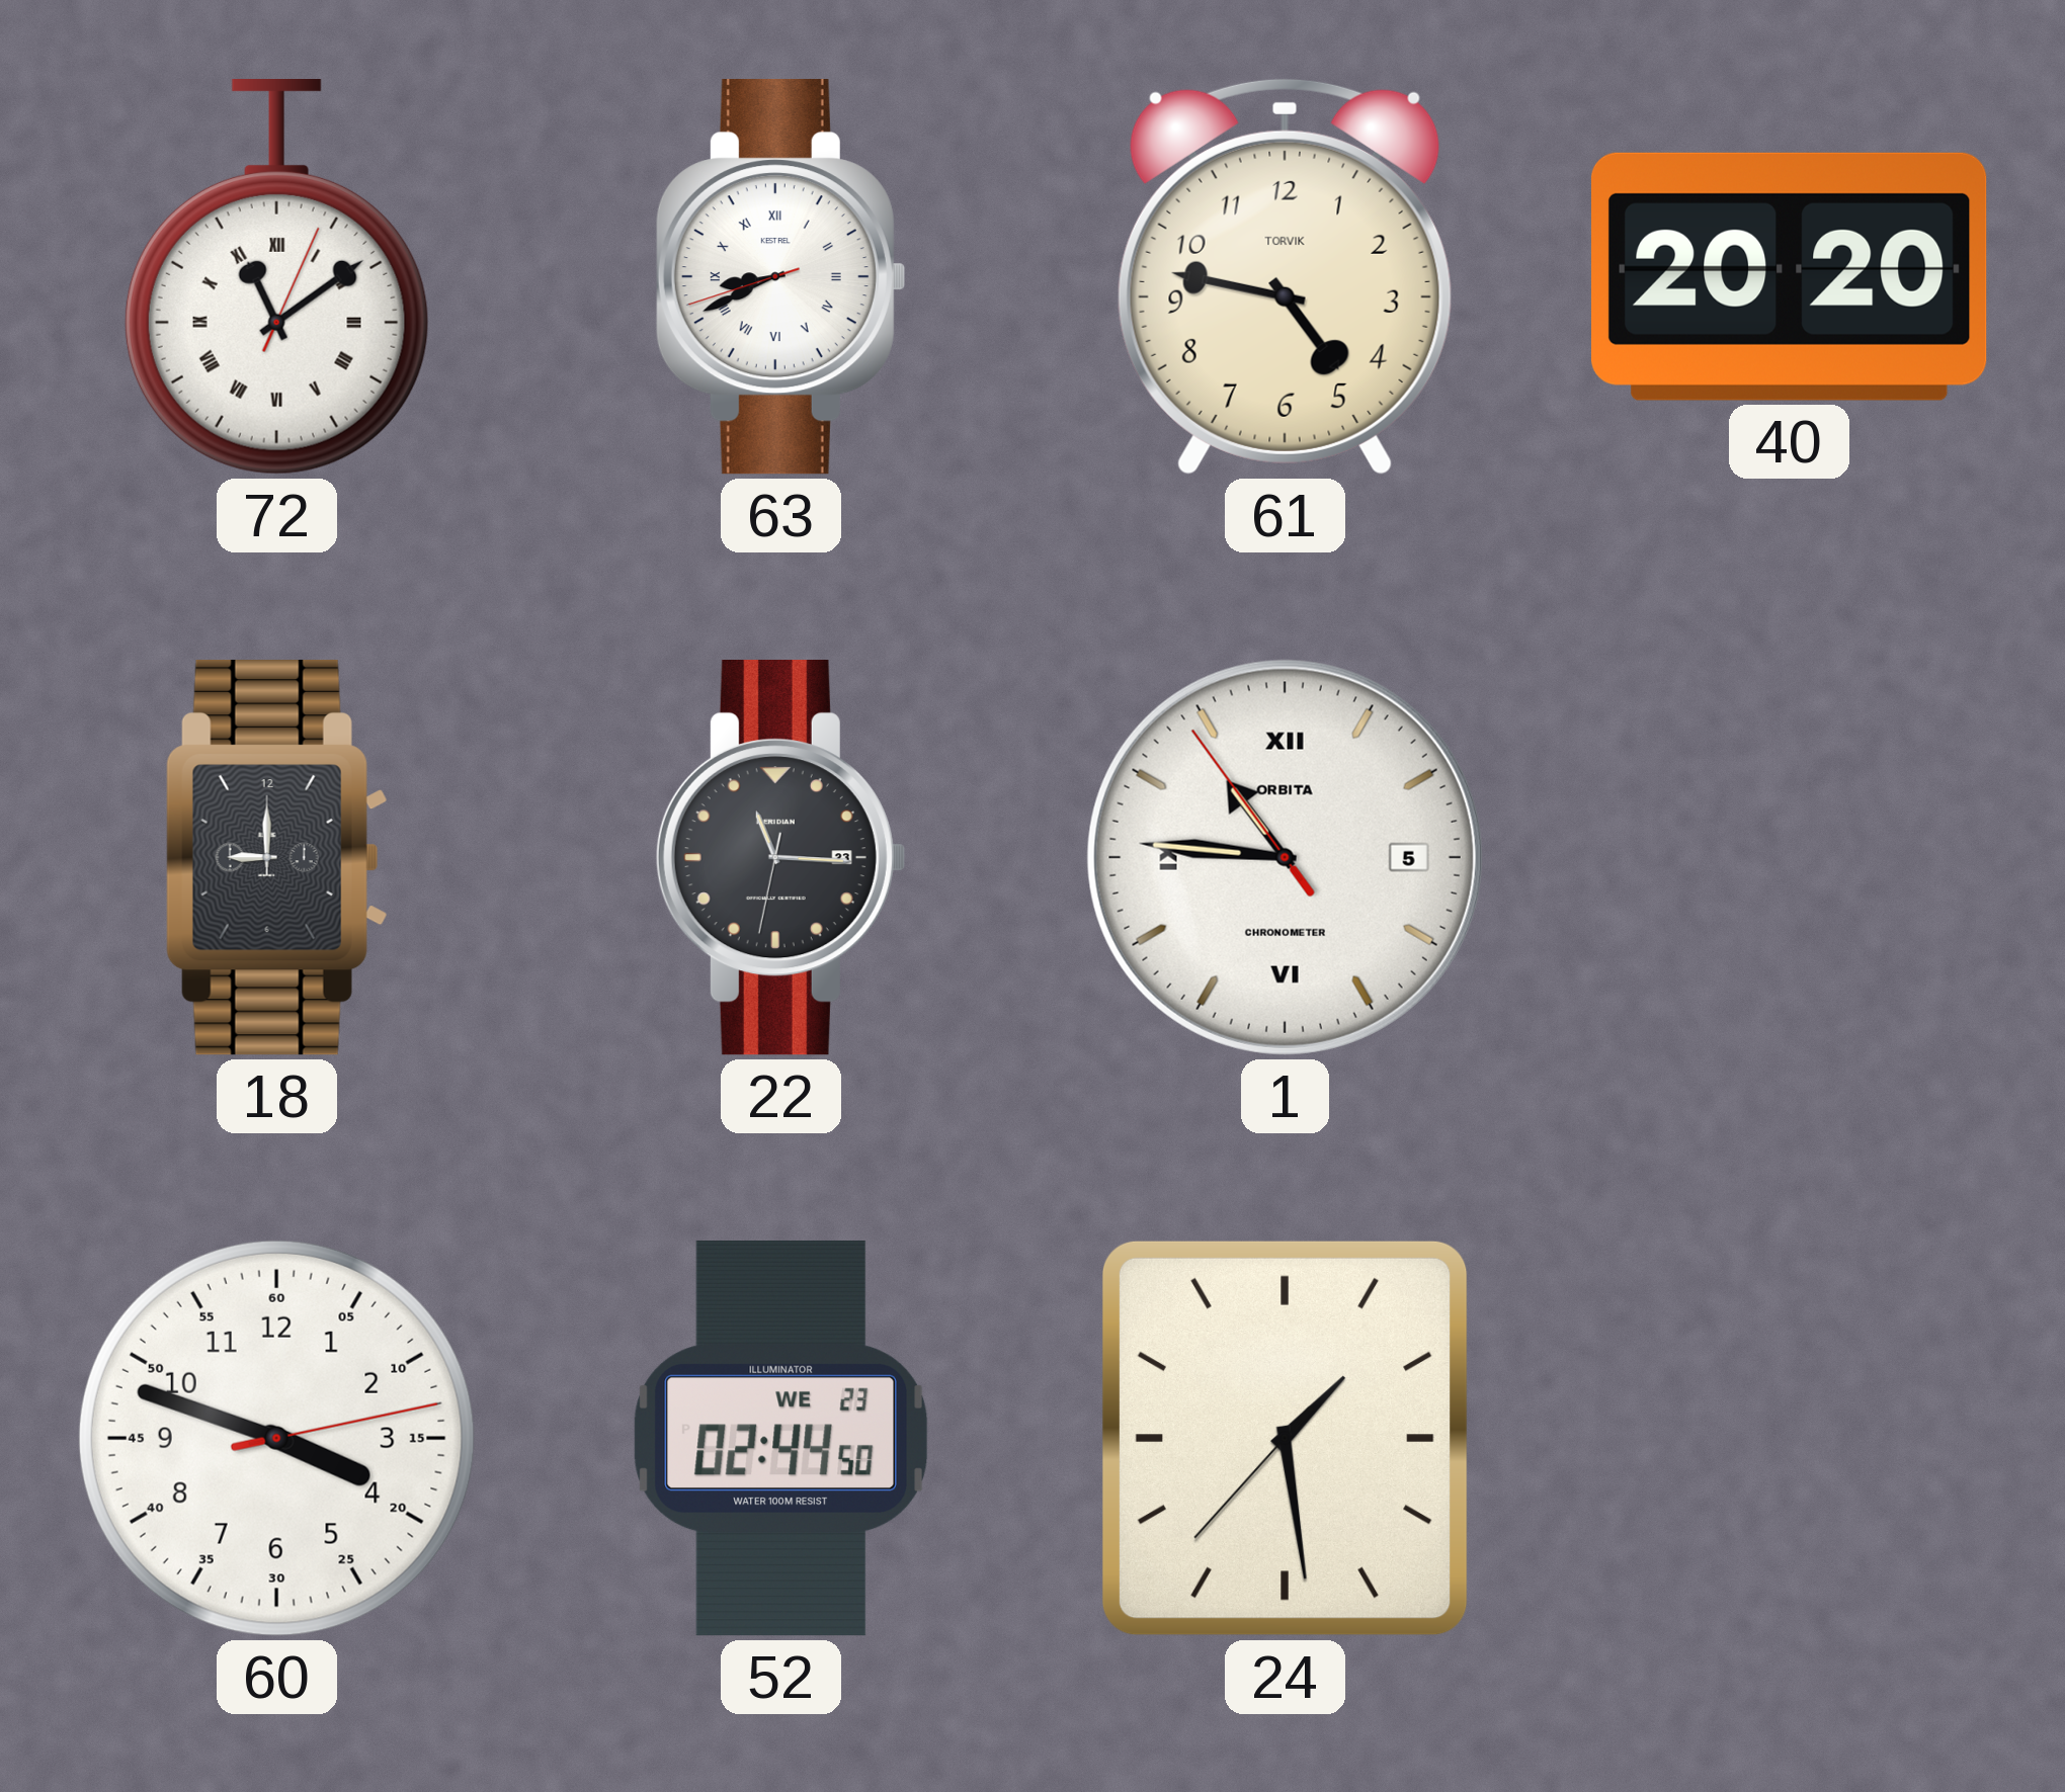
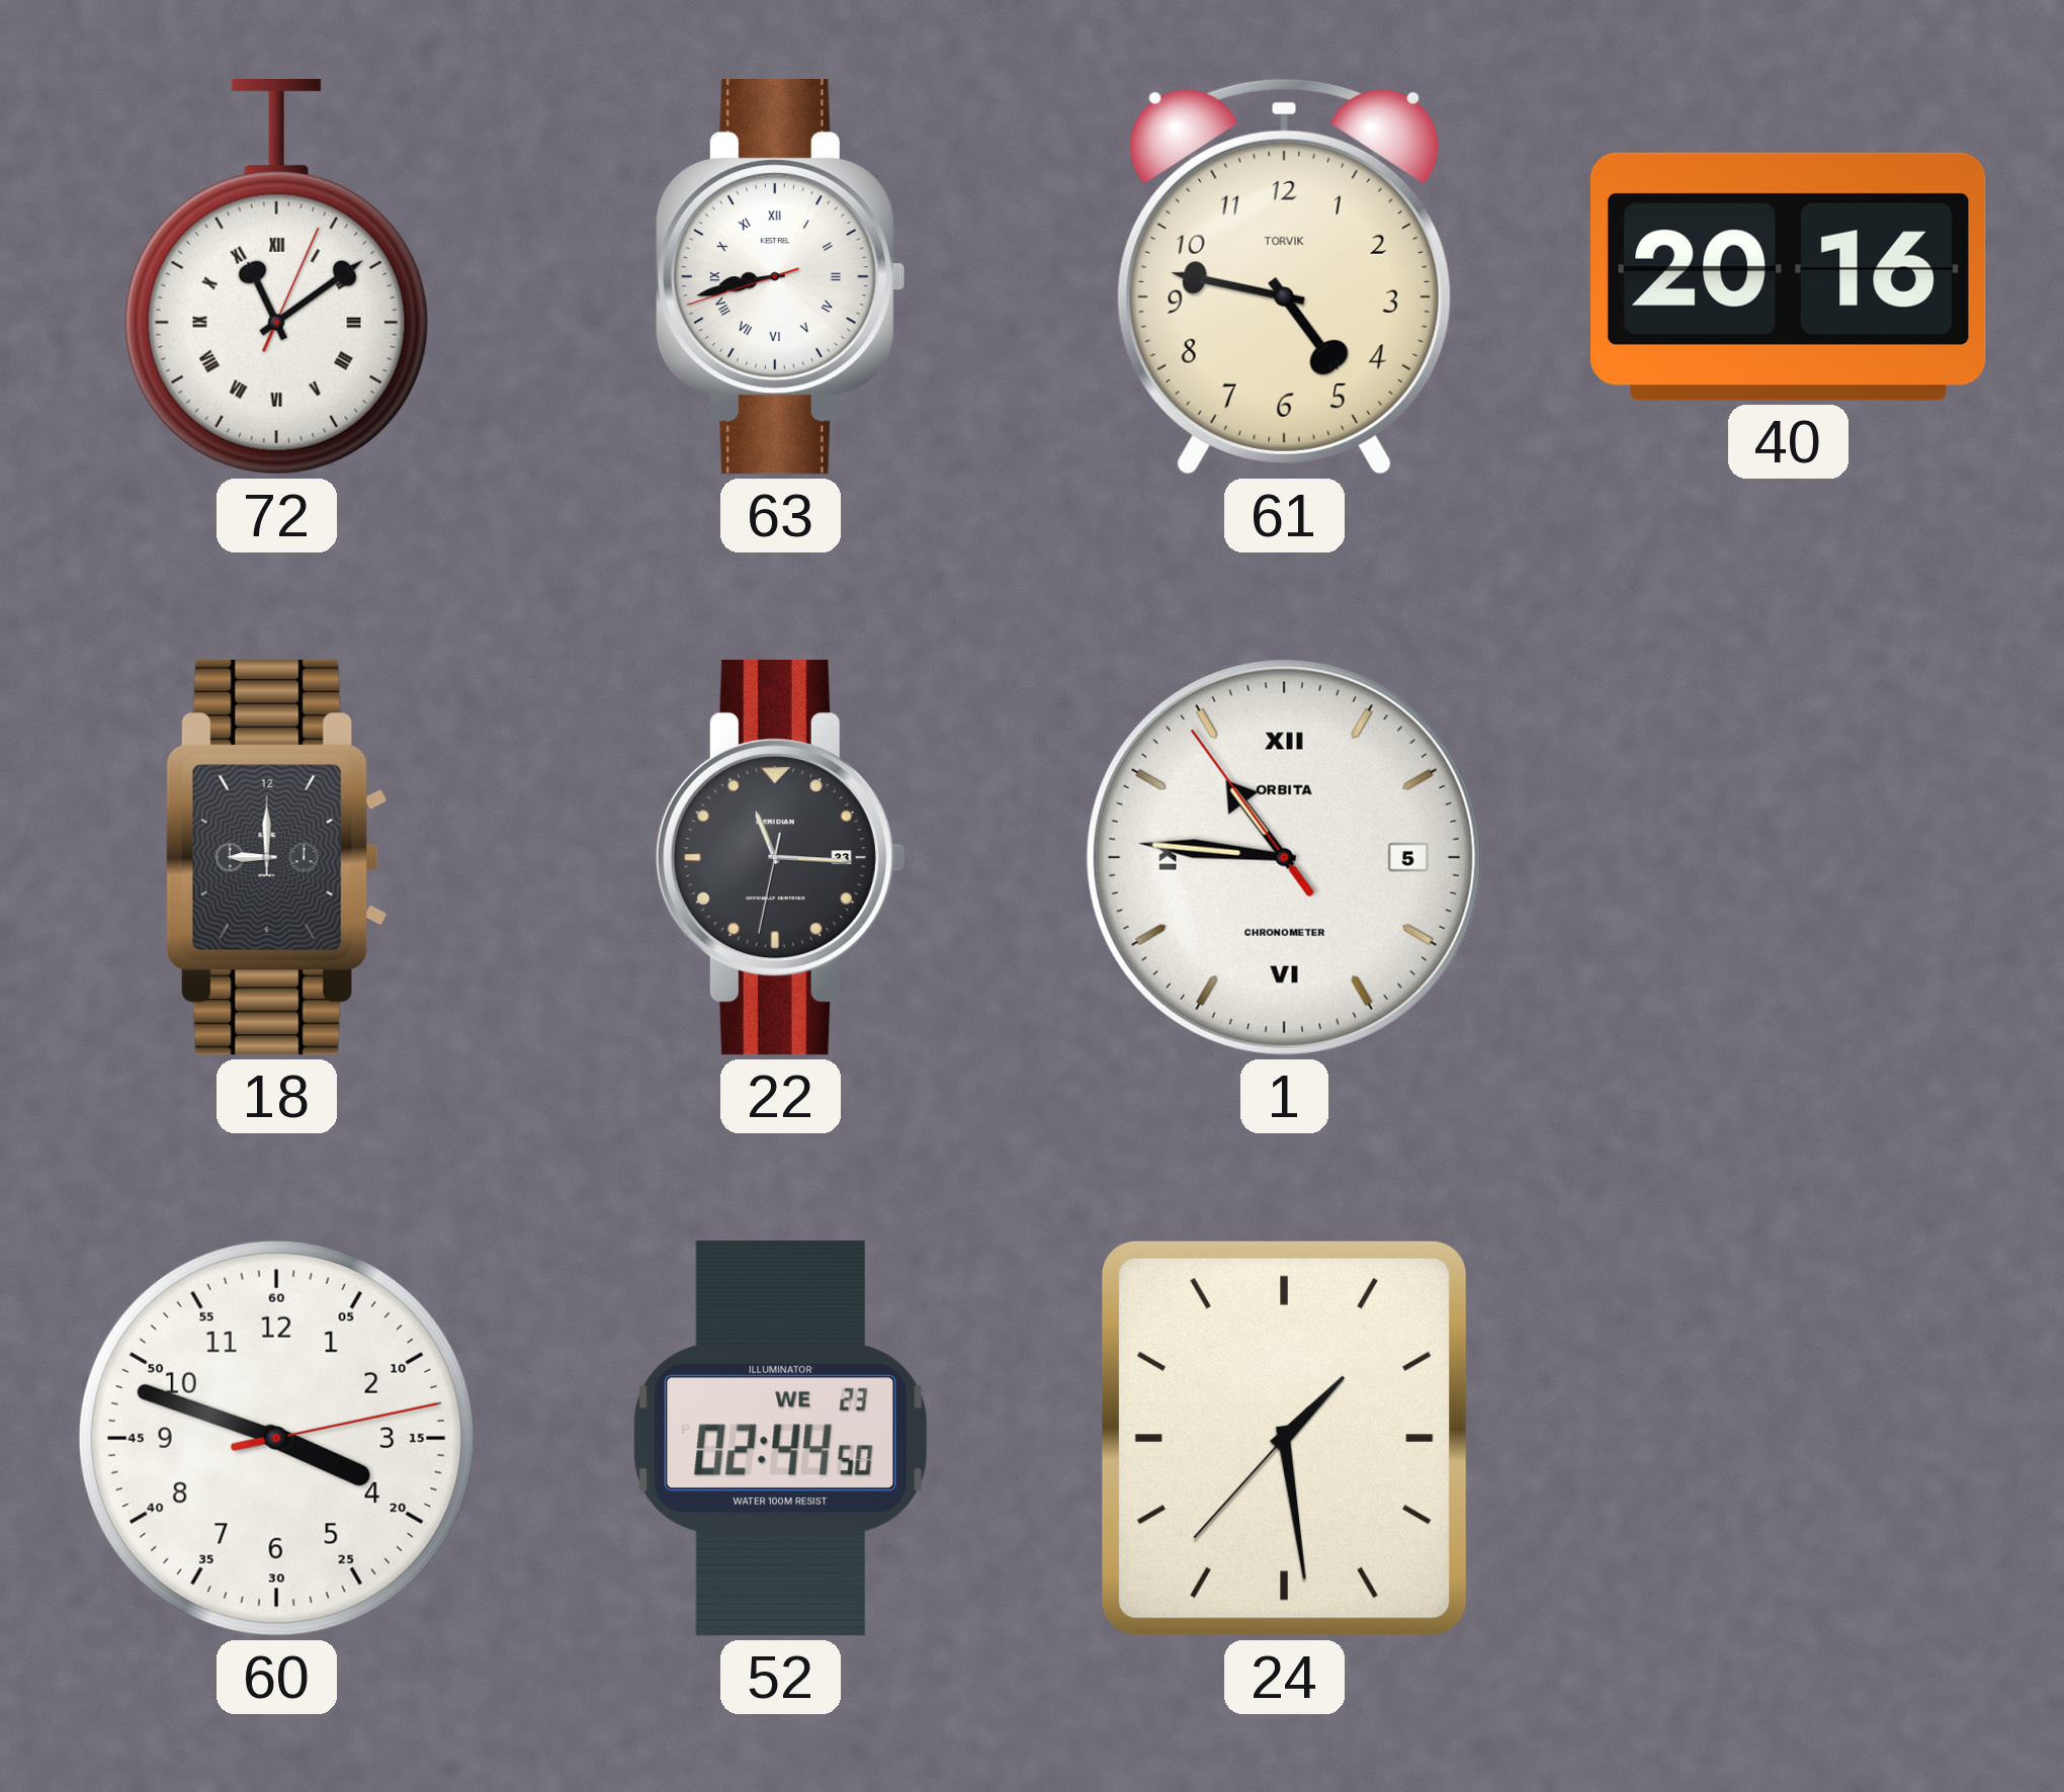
63: 8:40 -> 8:42
40: 20:20 -> 20:16
